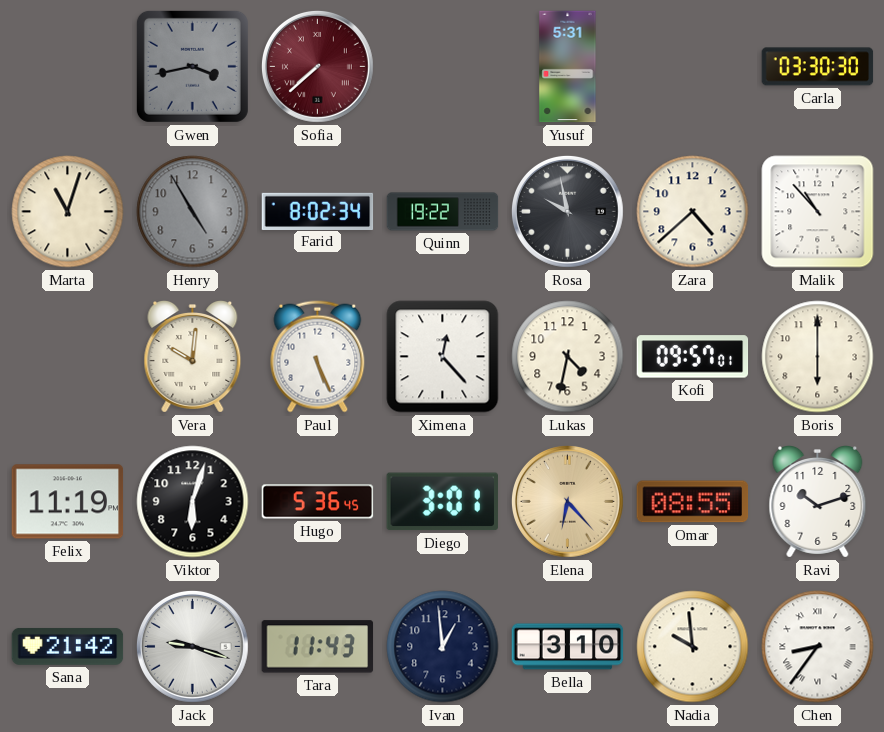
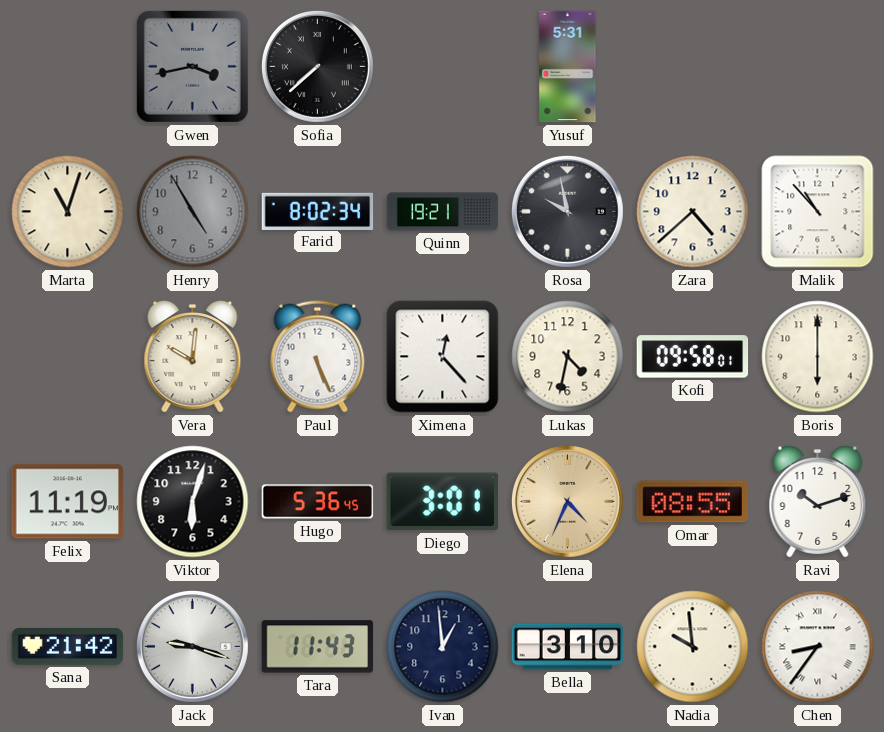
Sofia dial: burgundy -> black
Carla: 03:30 -> none
Quinn: 19:22 -> 19:21
Kofi: 09:57 -> 09:58
Elena: 6:23 -> 4:34
